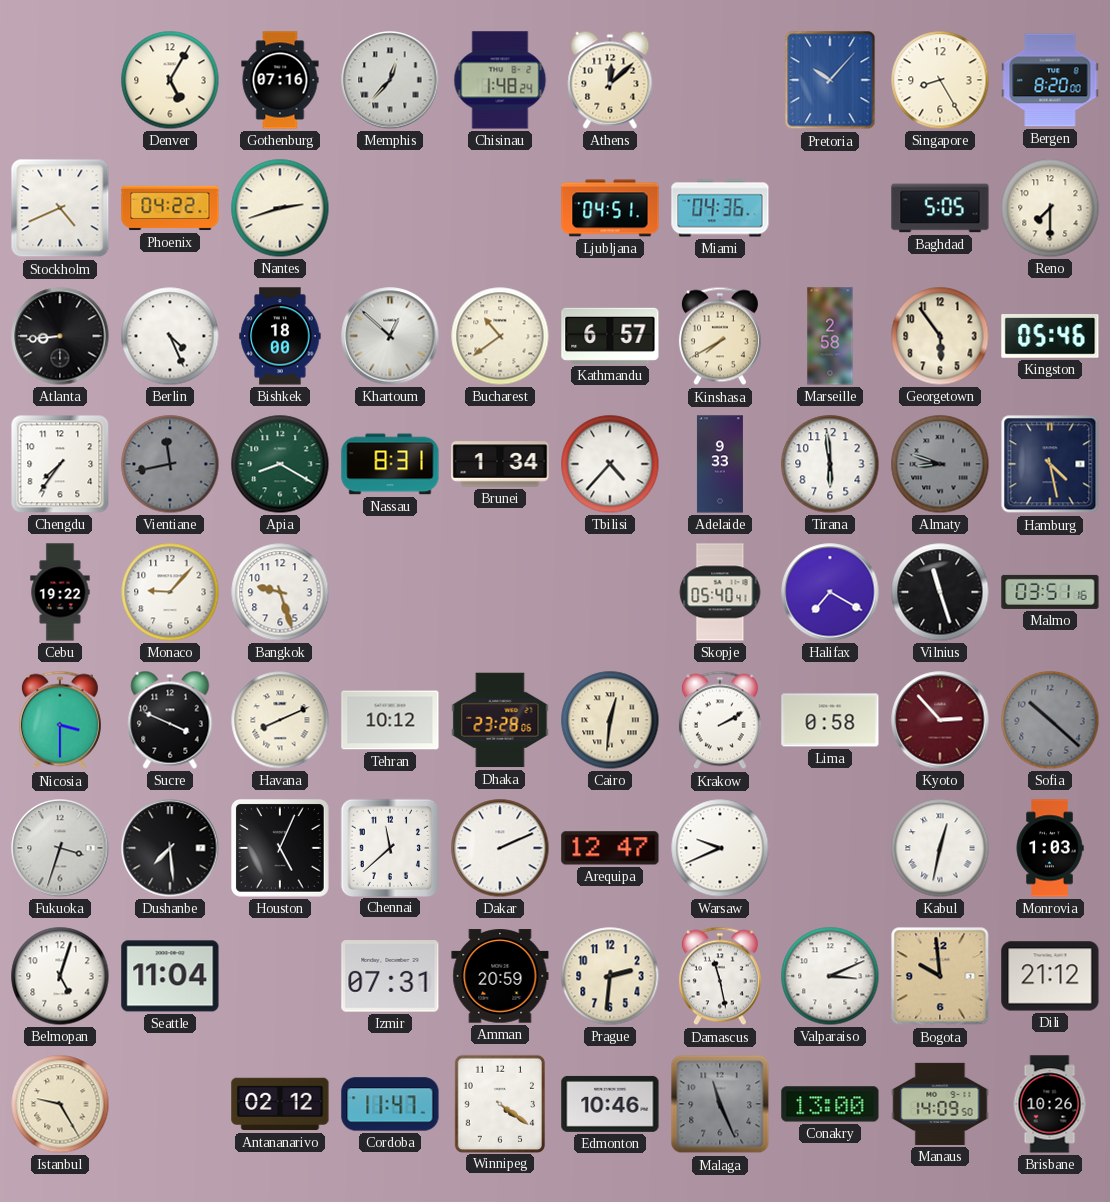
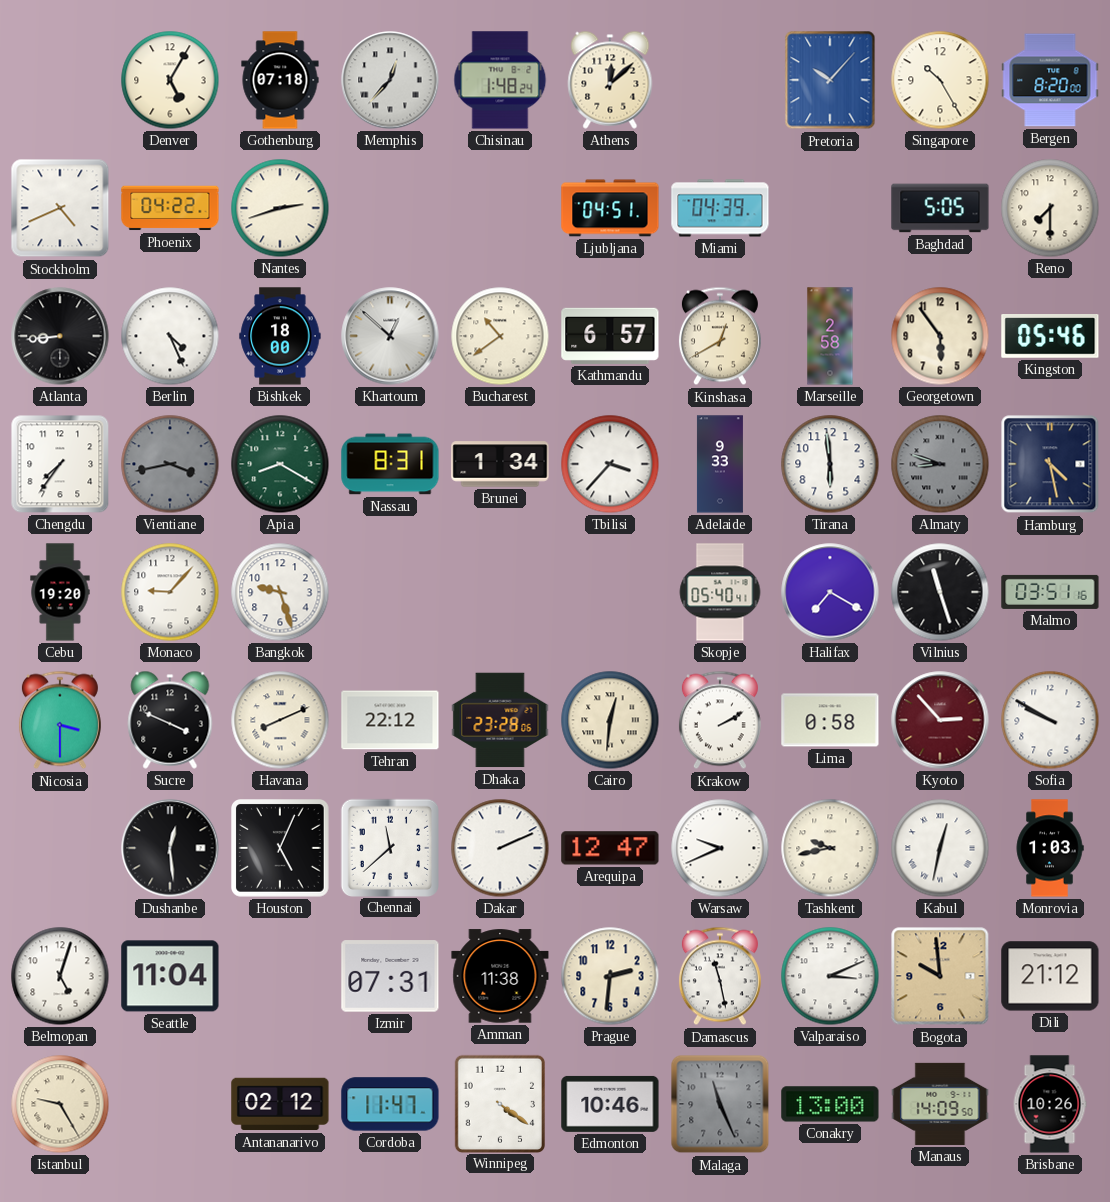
Gothenburg: 07:16 -> 07:18
Singapore: 8:25 -> 10:25
Miami: 04:36 -> 04:39
Kinshasa: 7:40 -> 12:40
Vientiane: 11:43 -> 3:43
Tbilisi: 4:37 -> 3:37
Cebu: 19:22 -> 19:20
Tehran: 10:12 -> 22:12
Sofia: 10:22 -> 9:50
Sofia dial: grey -> white
Fukuoka: 3:33 -> none
Dushanbe: 7:29 -> 12:29
Tashkent: none -> 9:43
Amman: 20:59 -> 11:38
